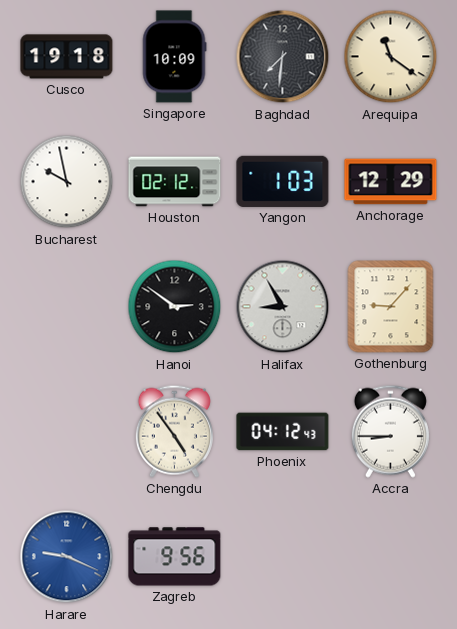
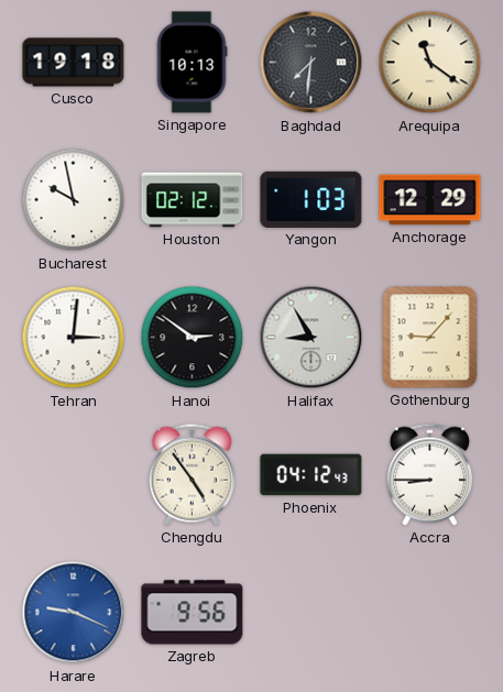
Singapore: 10:09 -> 10:13
Tehran: none -> 3:01
